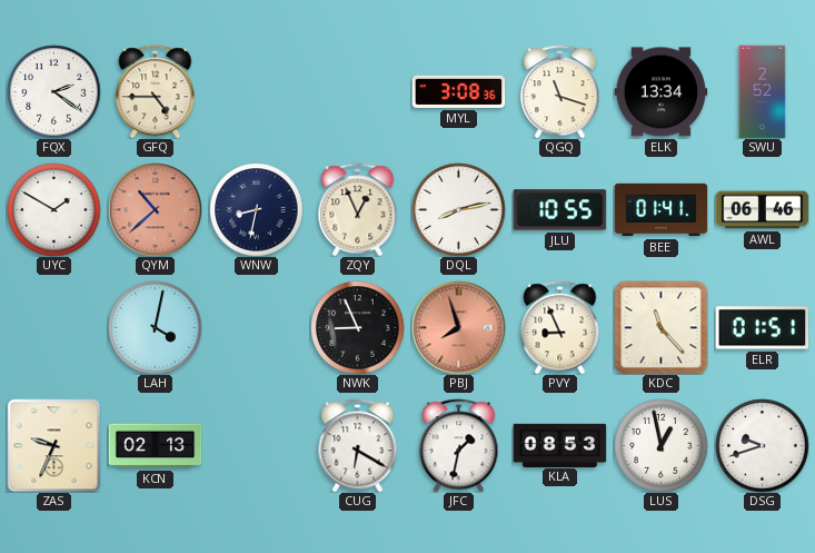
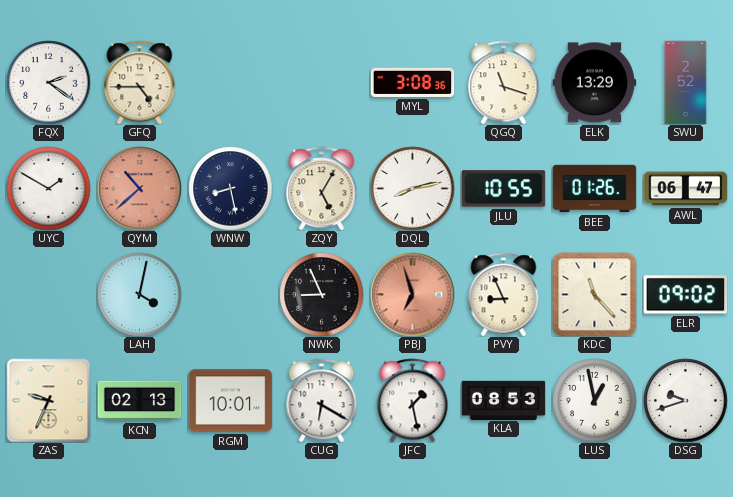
ELK: 13:34 -> 13:29
WNW: 8:32 -> 8:28
ZQY: 12:56 -> 5:05
BEE: 01:41 -> 01:26
AWL: 06:46 -> 06:47
PBJ: 7:57 -> 6:57
ELR: 01:51 -> 09:02
RGM: none -> 10:01
JFC: 1:32 -> 1:28
